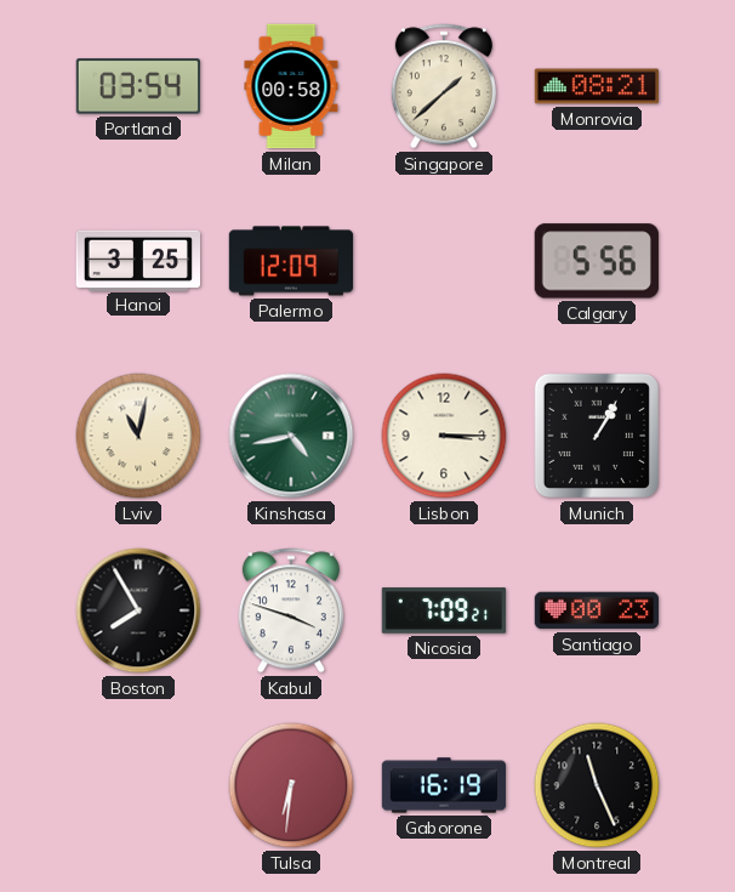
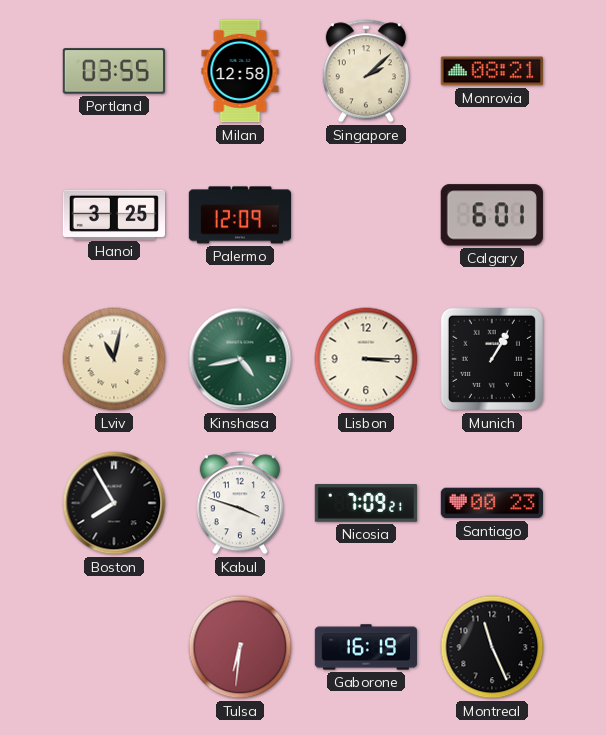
Portland: 03:54 -> 03:55
Milan: 00:58 -> 12:58
Singapore: 1:38 -> 2:08
Calgary: 5:56 -> 6:01
